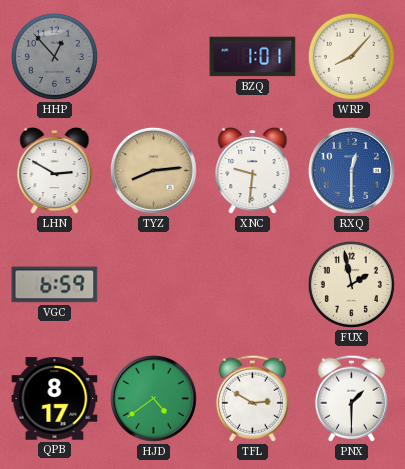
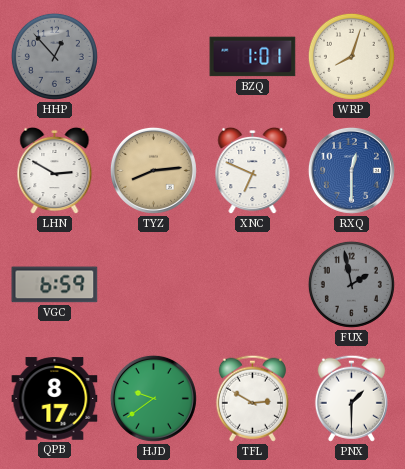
WRP: 8:07 -> 8:03
XNC: 9:31 -> 6:49
FUX dial: cream -> grey
HJD: 4:39 -> 9:39
